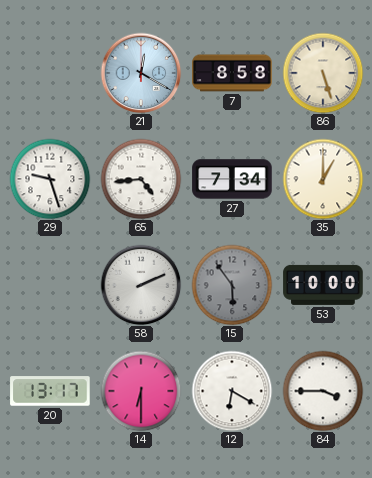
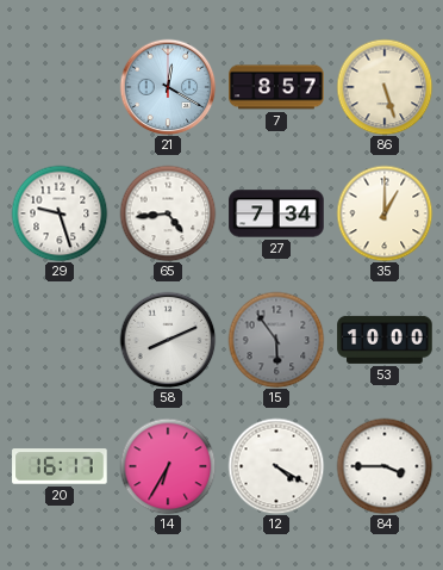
7: 8:58 -> 8:57
58: 2:11 -> 8:11
20: 13:17 -> 16:17
14: 6:30 -> 6:35
12: 6:20 -> 4:20
